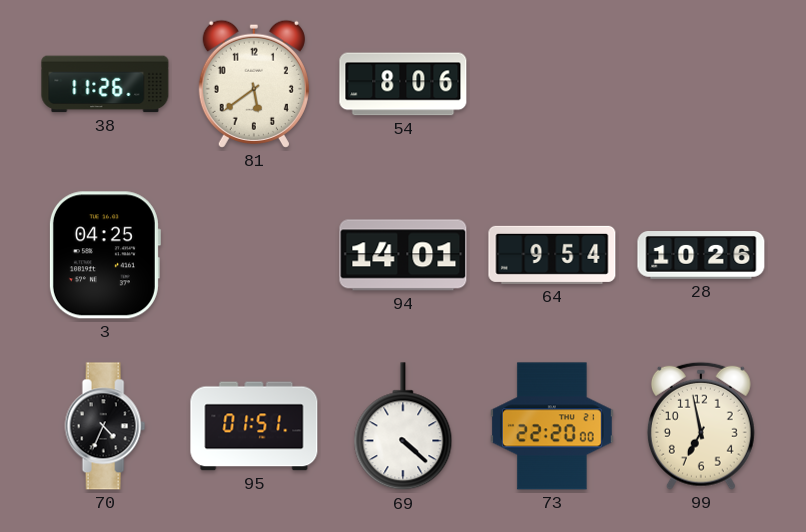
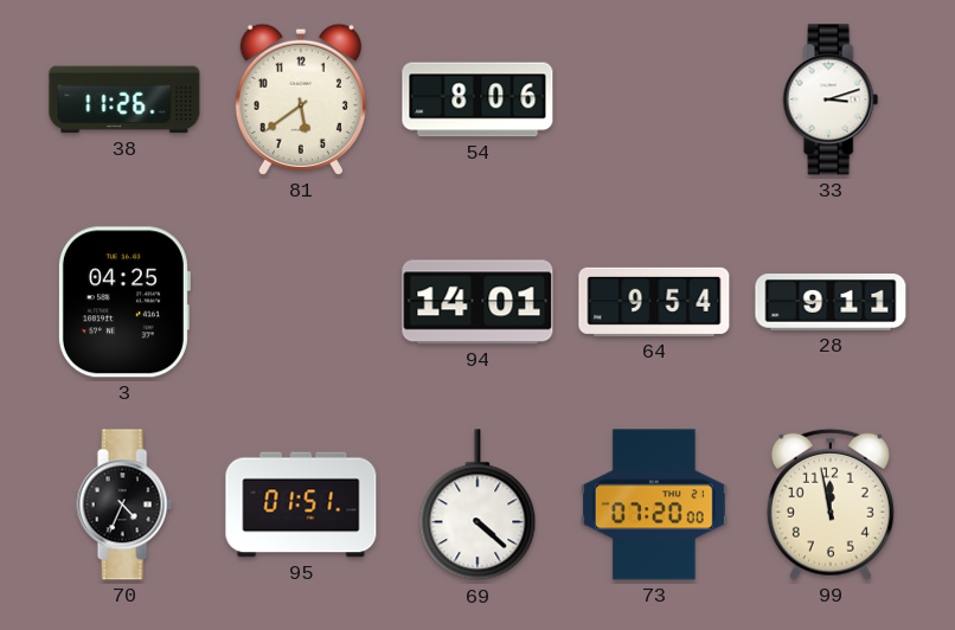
33: none -> 3:12
28: 10:26 -> 9:11
73: 22:20 -> 07:20
99: 6:58 -> 11:58
